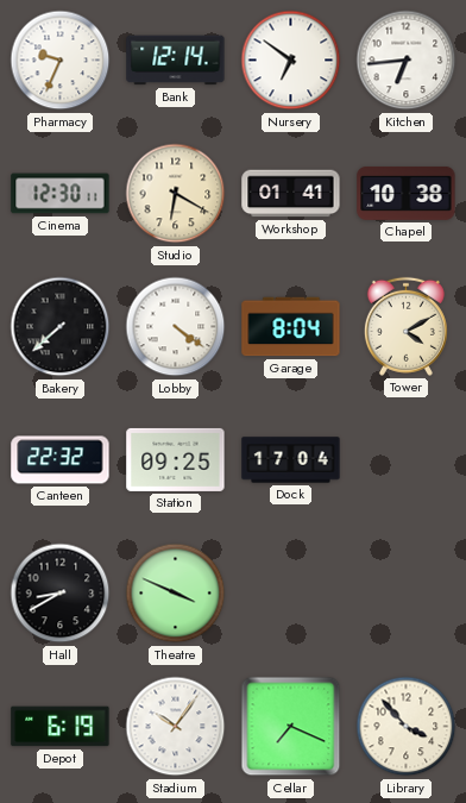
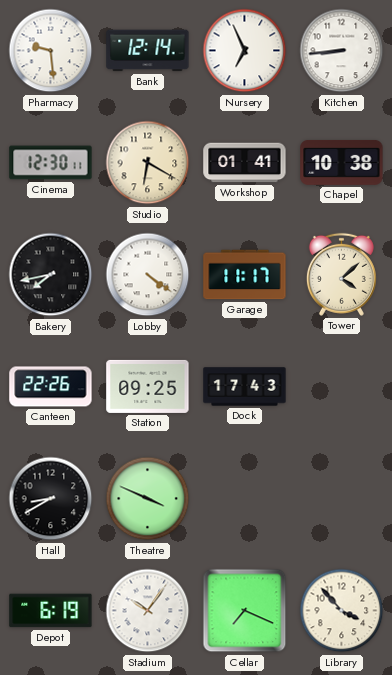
Pharmacy: 9:34 -> 9:29
Nursery: 6:51 -> 6:56
Kitchen: 6:44 -> 8:44
Bakery: 7:38 -> 7:43
Garage: 8:04 -> 11:17
Tower: 4:10 -> 4:08
Canteen: 22:32 -> 22:26
Dock: 17:04 -> 17:43
